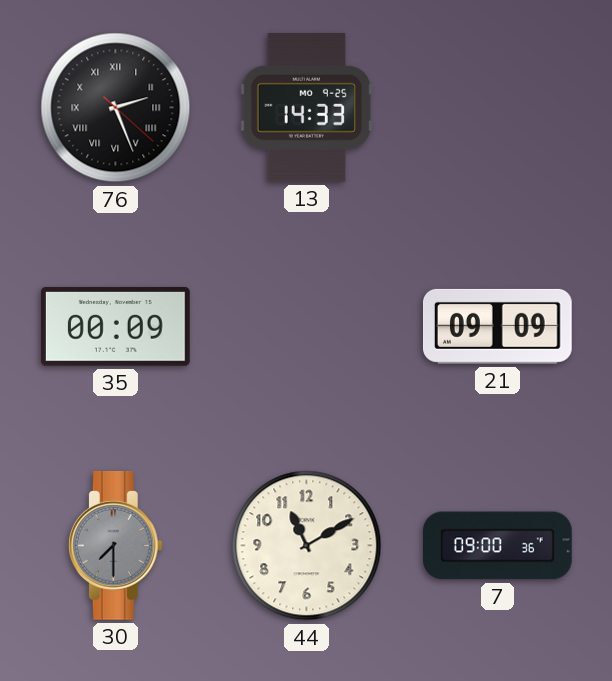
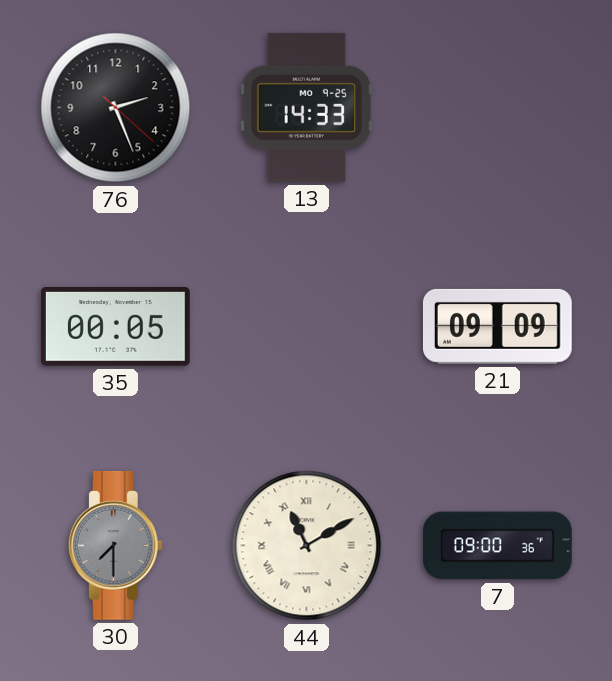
76 numerals: Roman -> Arabic
35: 00:09 -> 00:05
44 numerals: Arabic -> Roman
